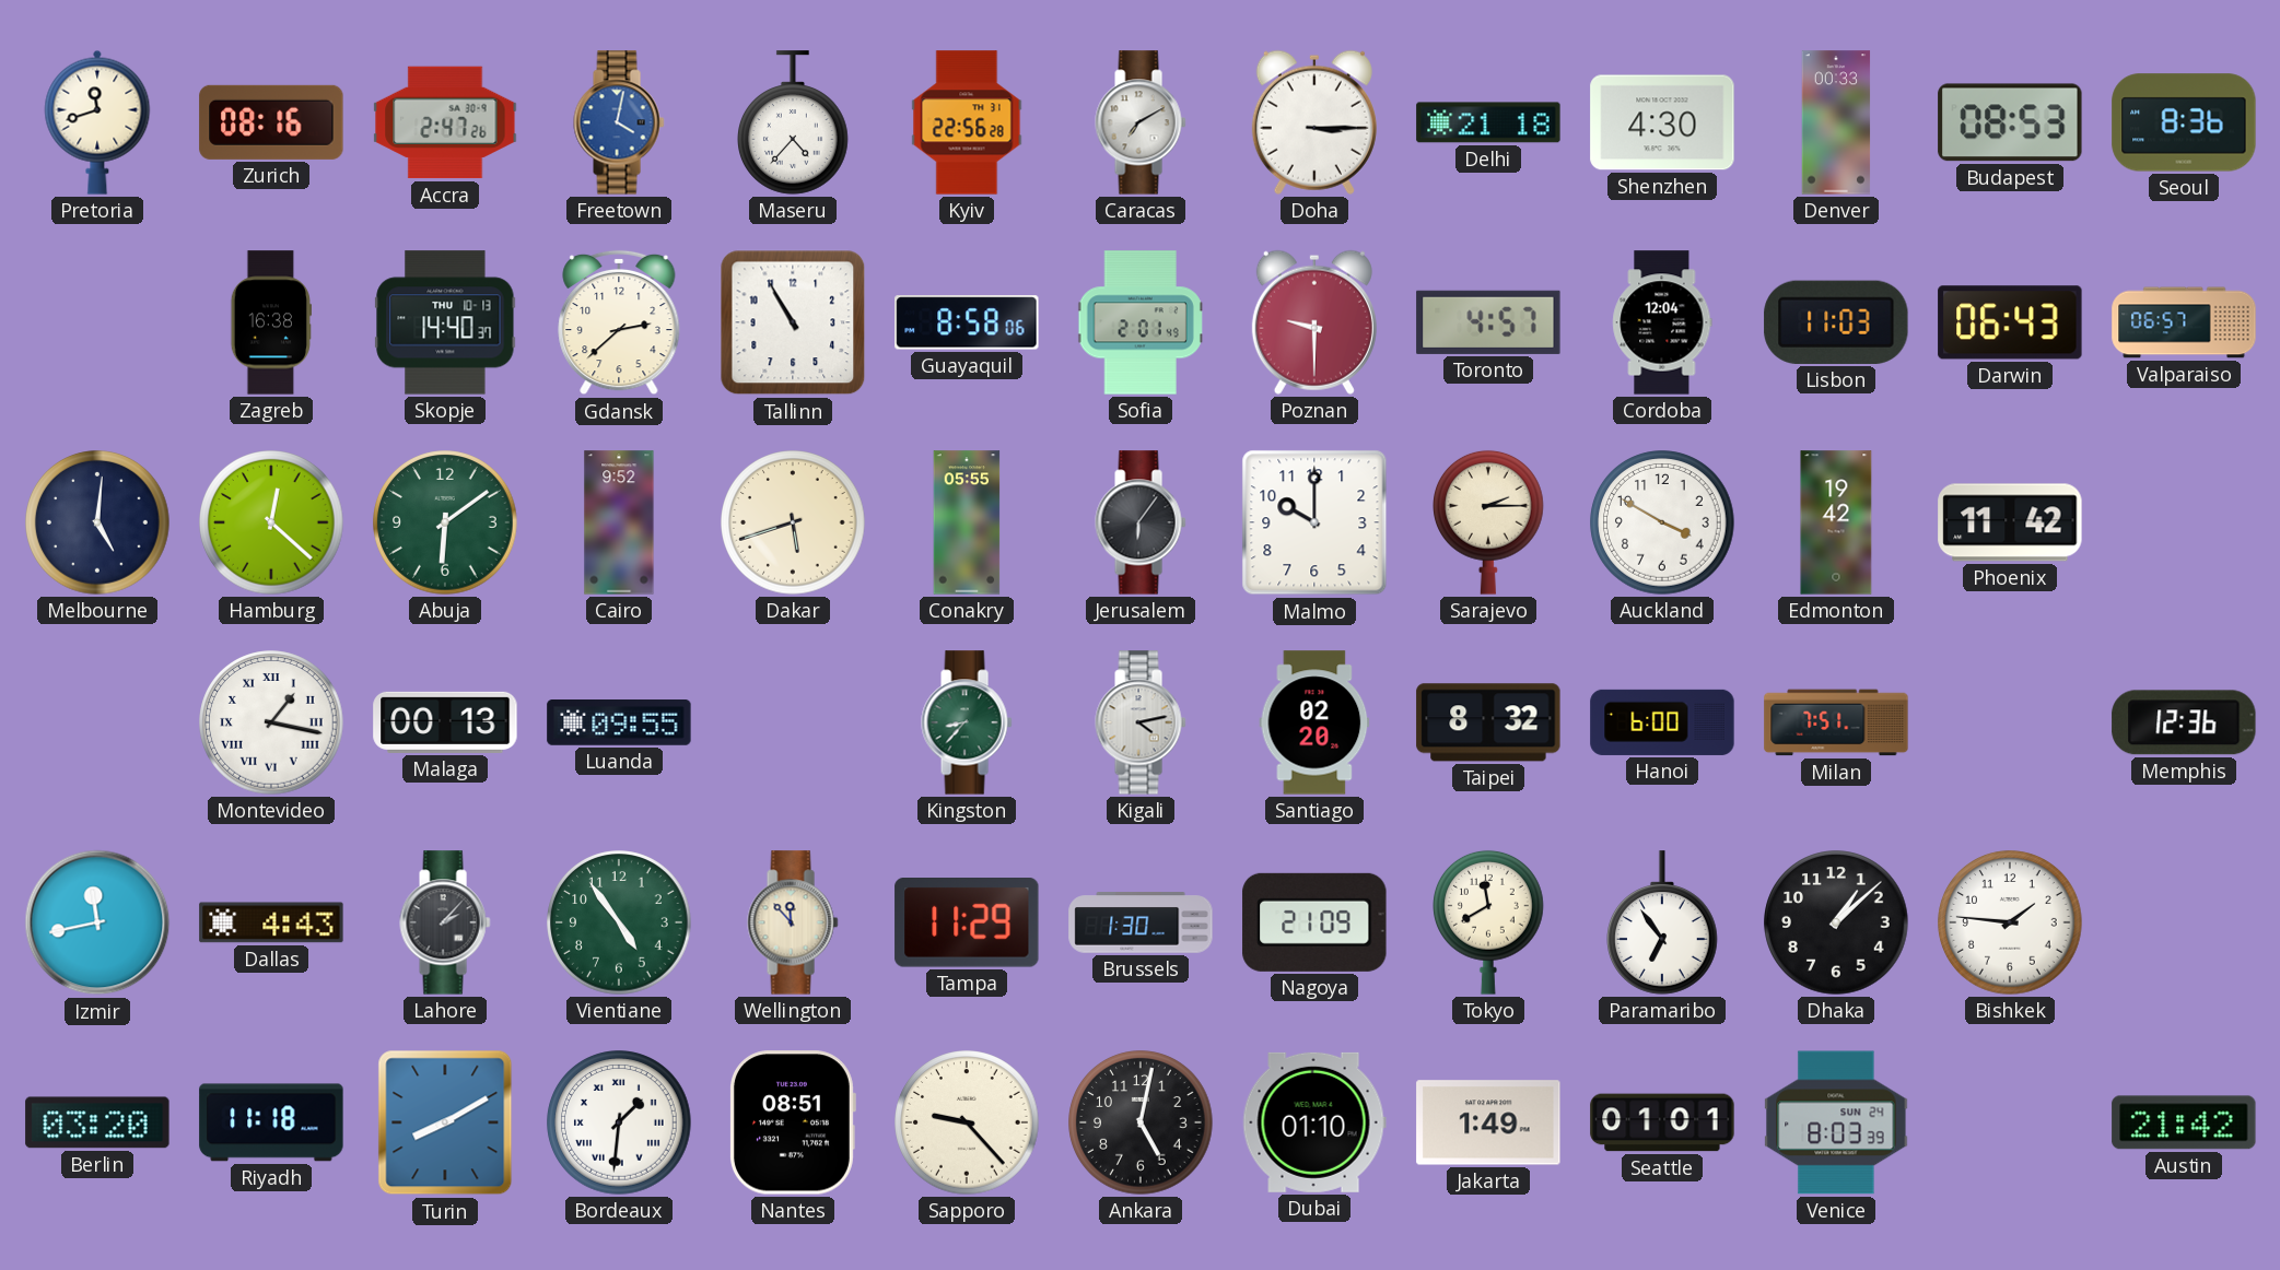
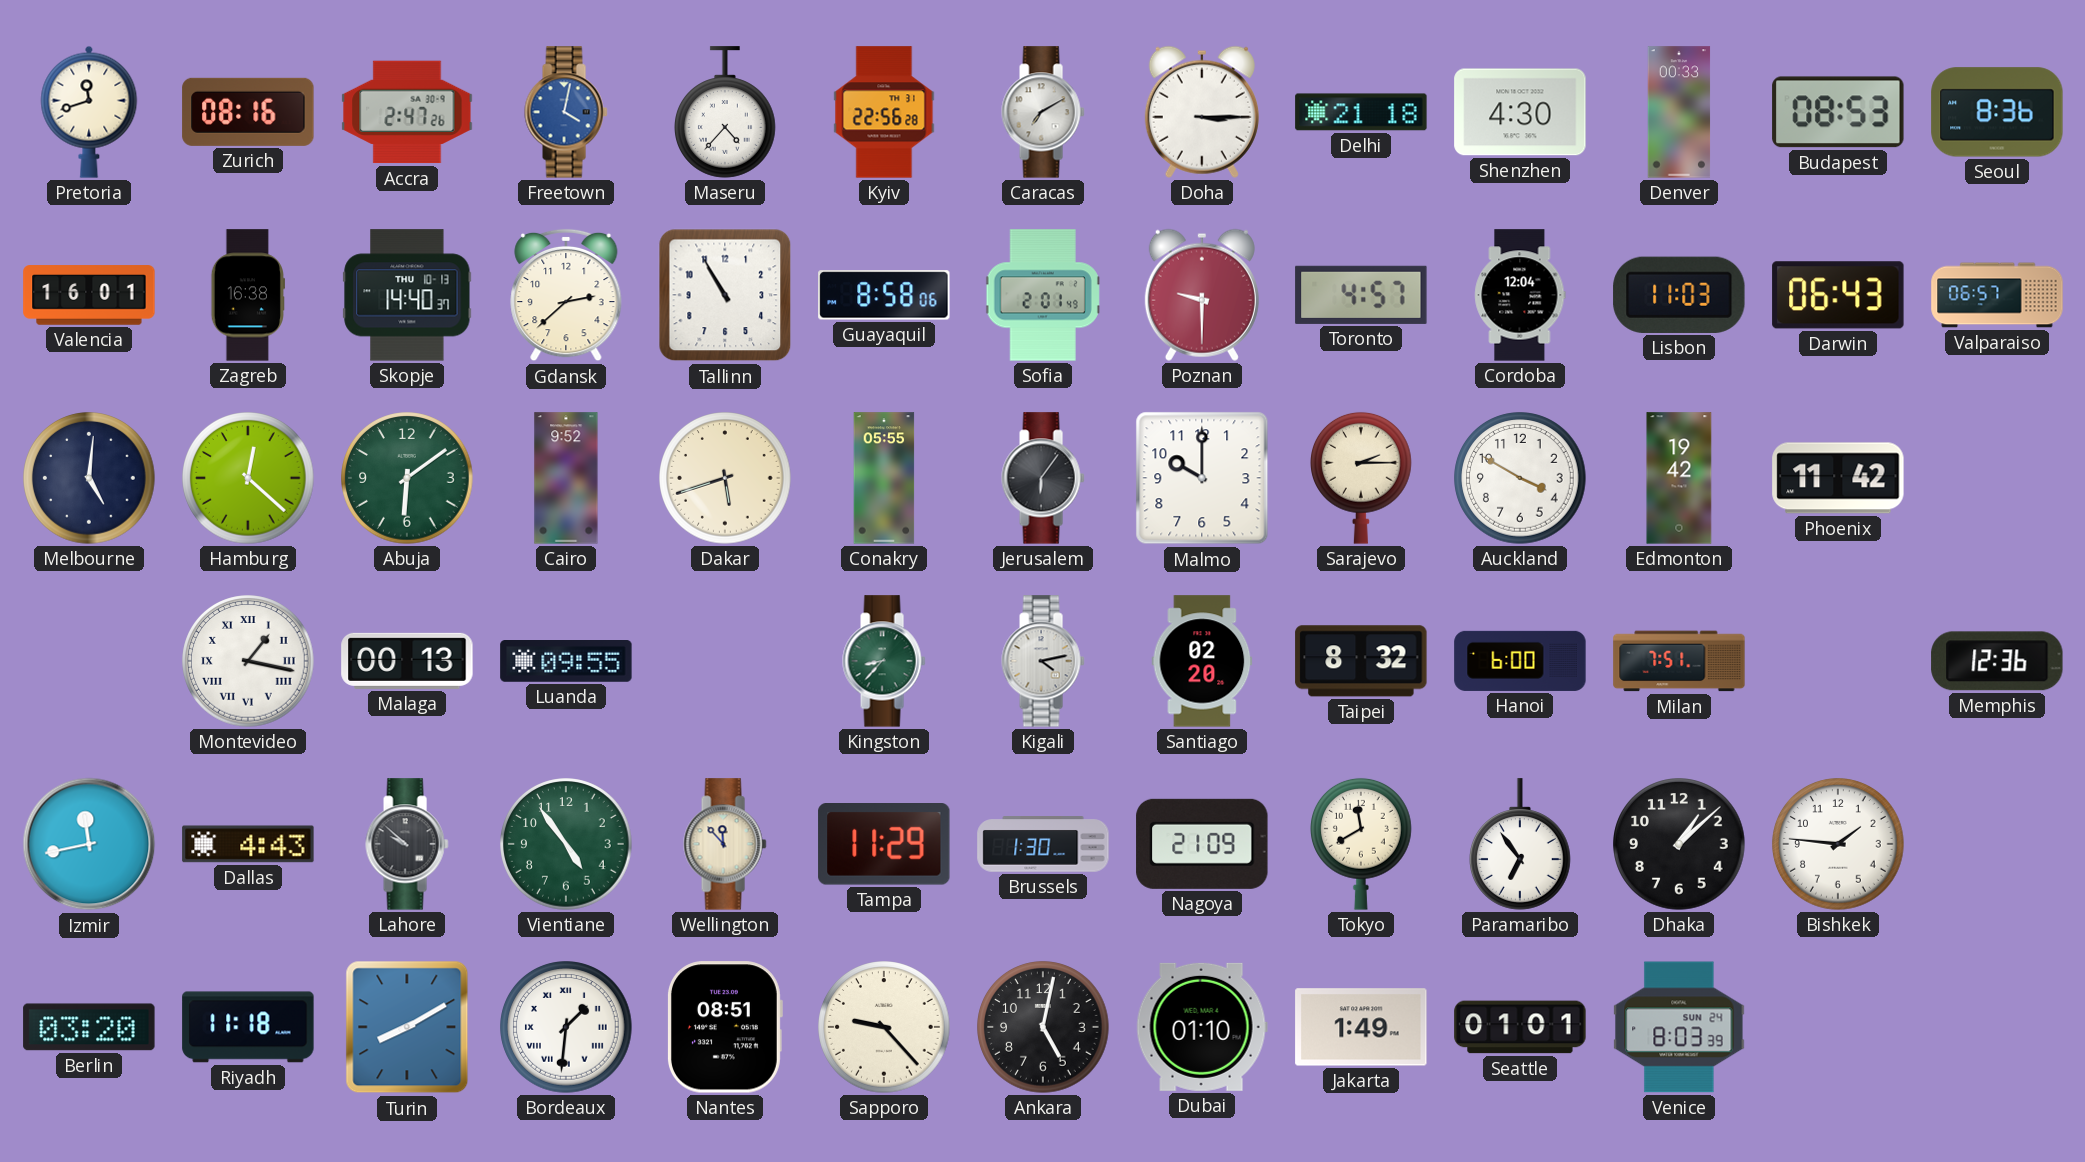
Valencia: none -> 16:01
Lahore: 2:07 -> 9:52
Austin: 21:42 -> none
